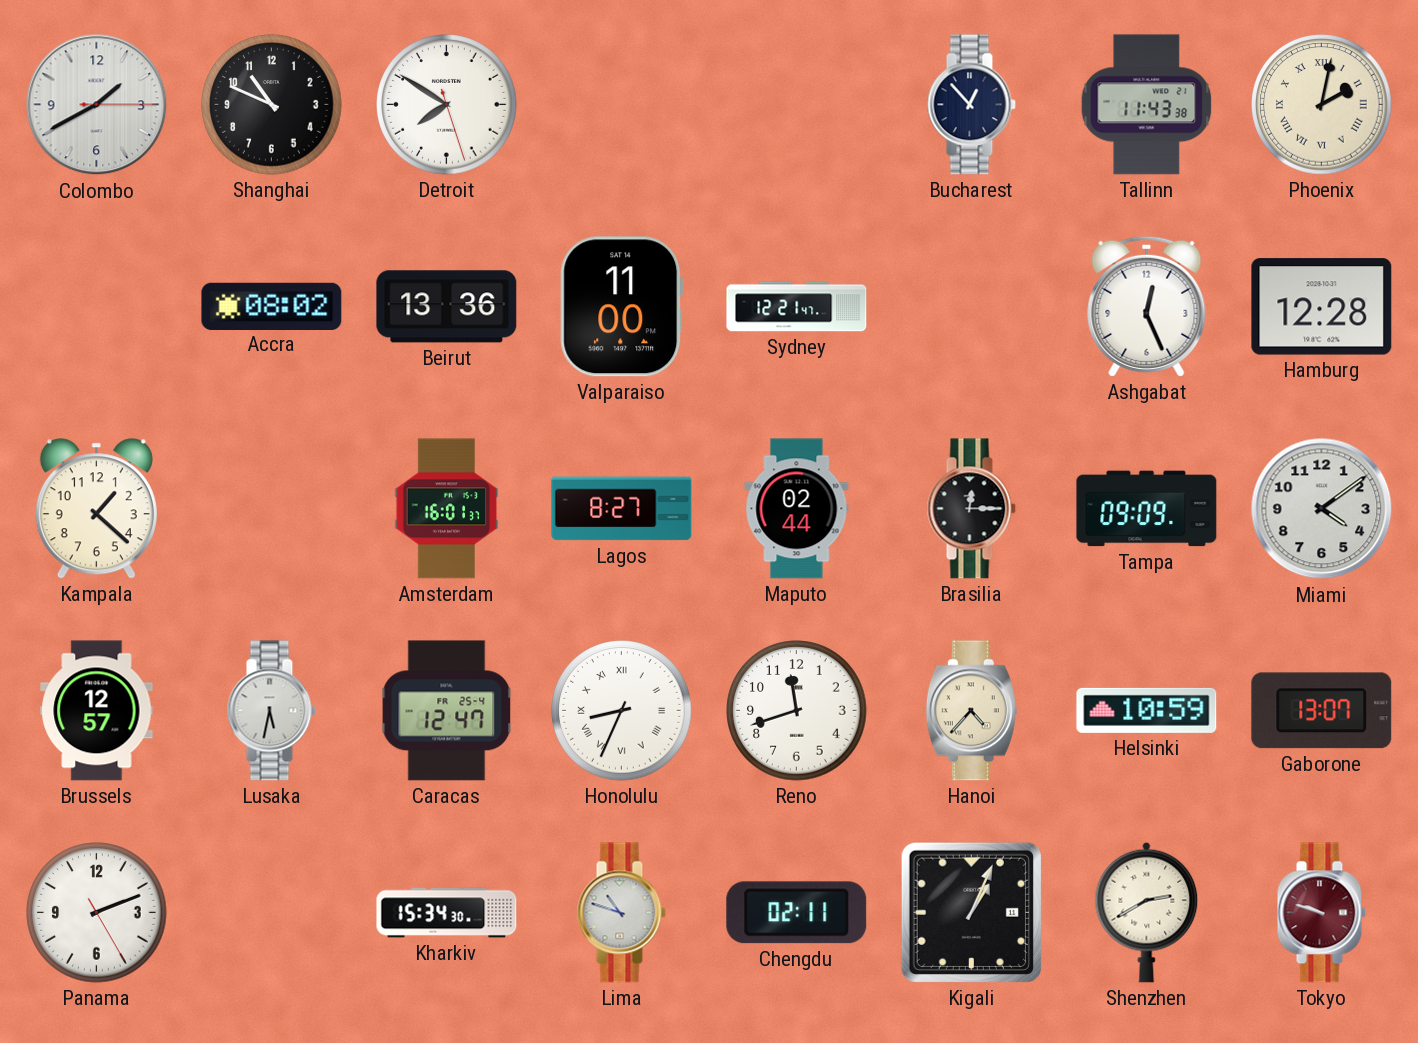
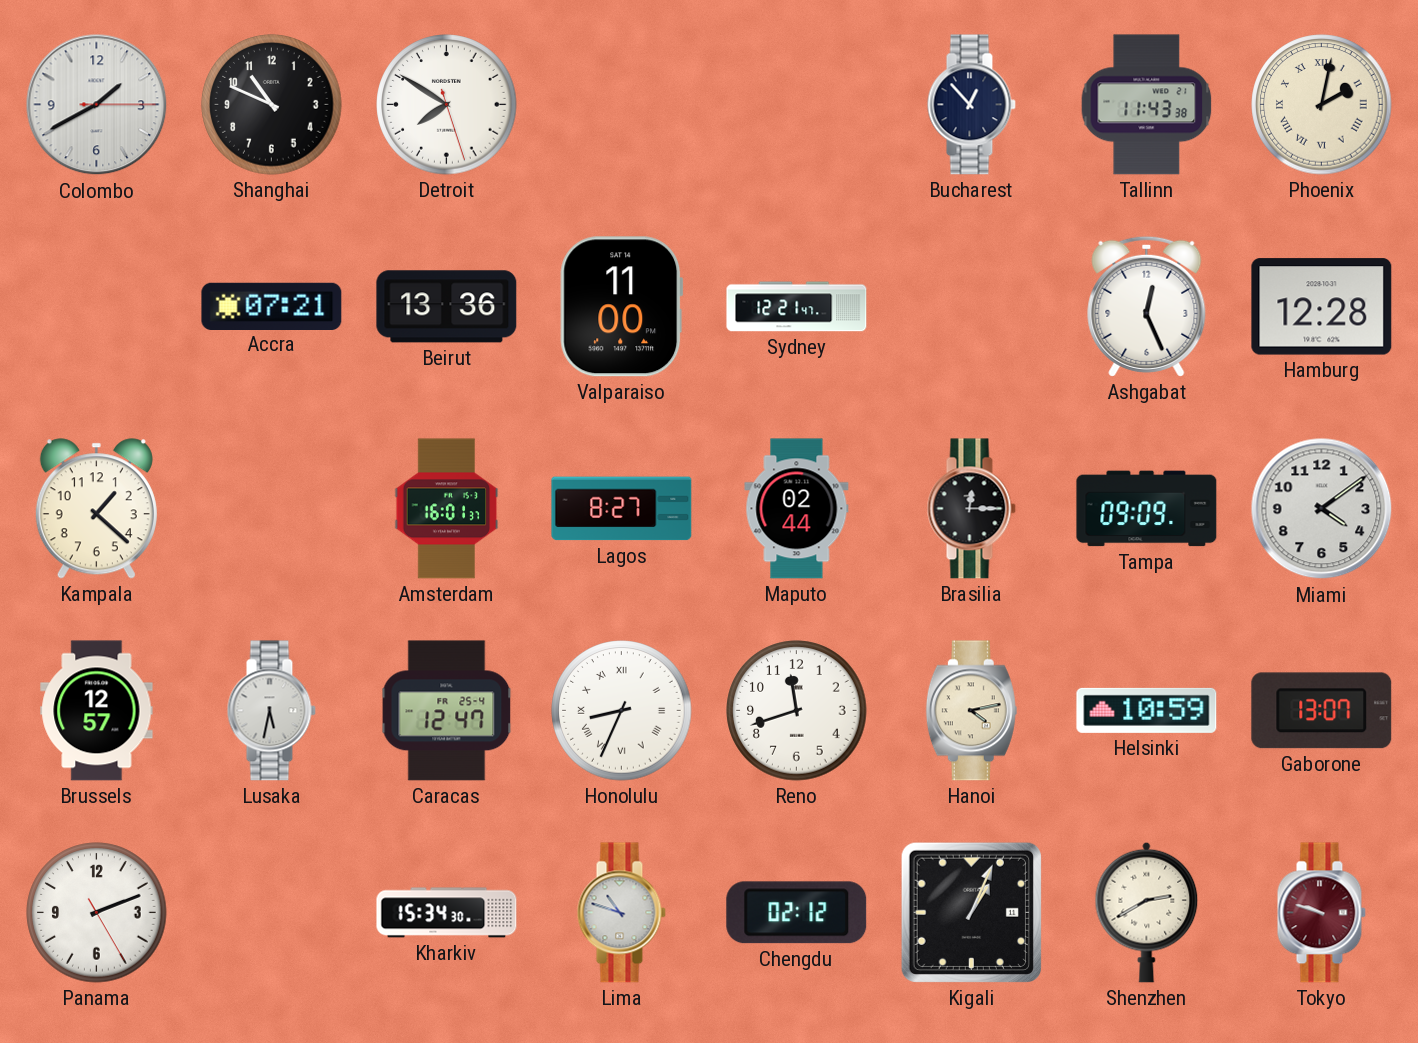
Accra: 08:02 -> 07:21
Hanoi: 4:37 -> 4:13
Chengdu: 02:11 -> 02:12
